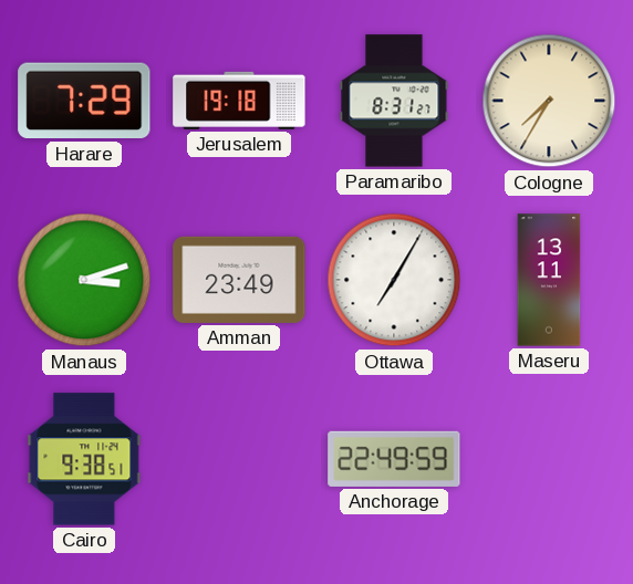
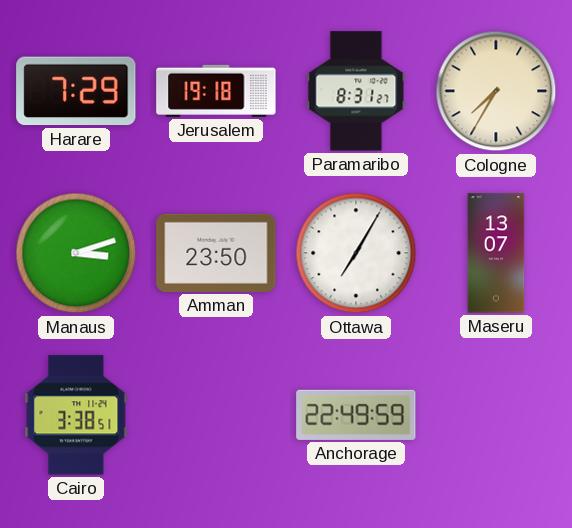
Amman: 23:49 -> 23:50
Maseru: 13:11 -> 13:07
Cairo: 9:38 -> 3:38
